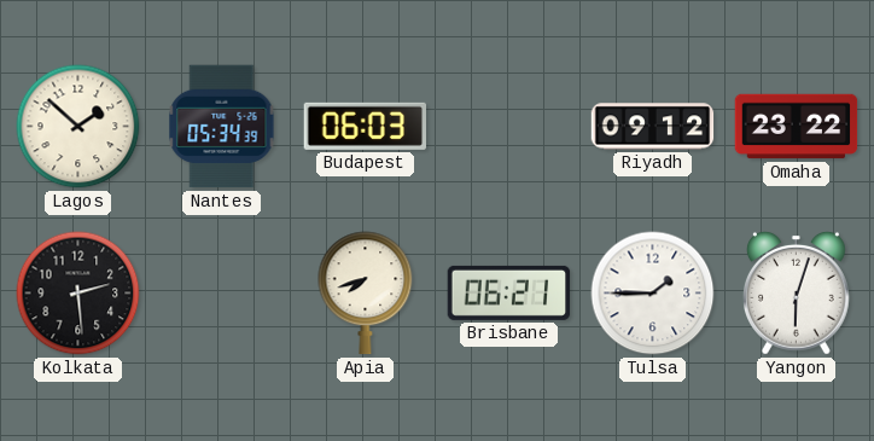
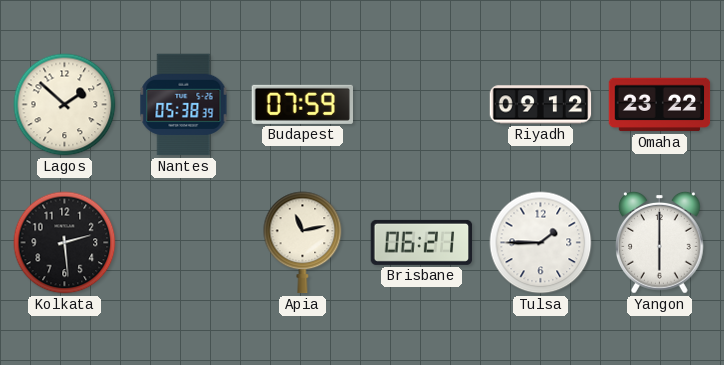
Nantes: 05:34 -> 05:38
Budapest: 06:03 -> 07:59
Apia: 7:42 -> 11:13
Yangon: 6:03 -> 6:00
